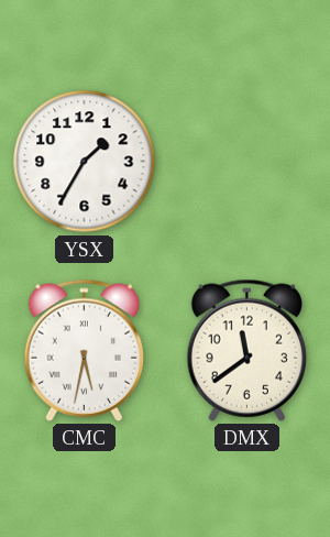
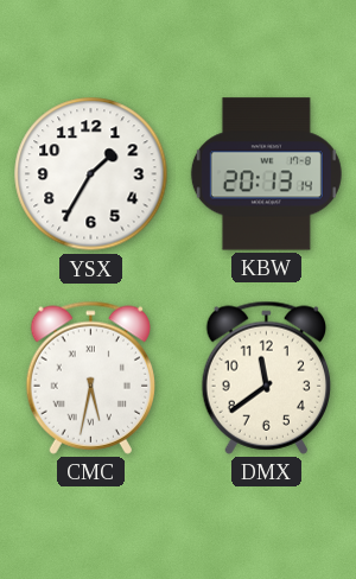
KBW: none -> 20:13
